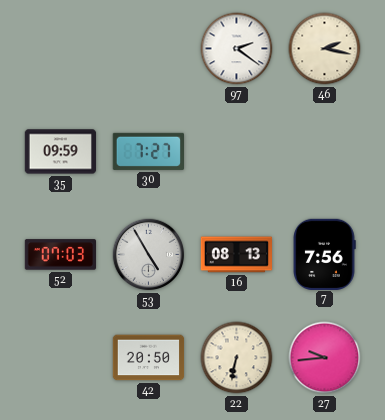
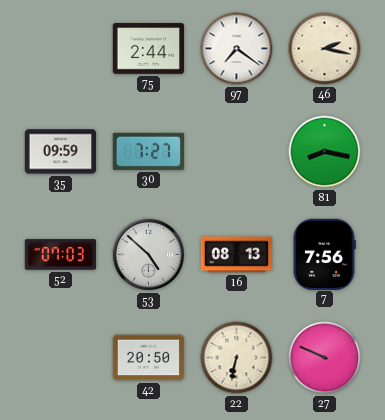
75: none -> 2:44
97: 2:21 -> 7:21
81: none -> 8:17
53: 4:55 -> 4:52
27: 9:44 -> 9:49
